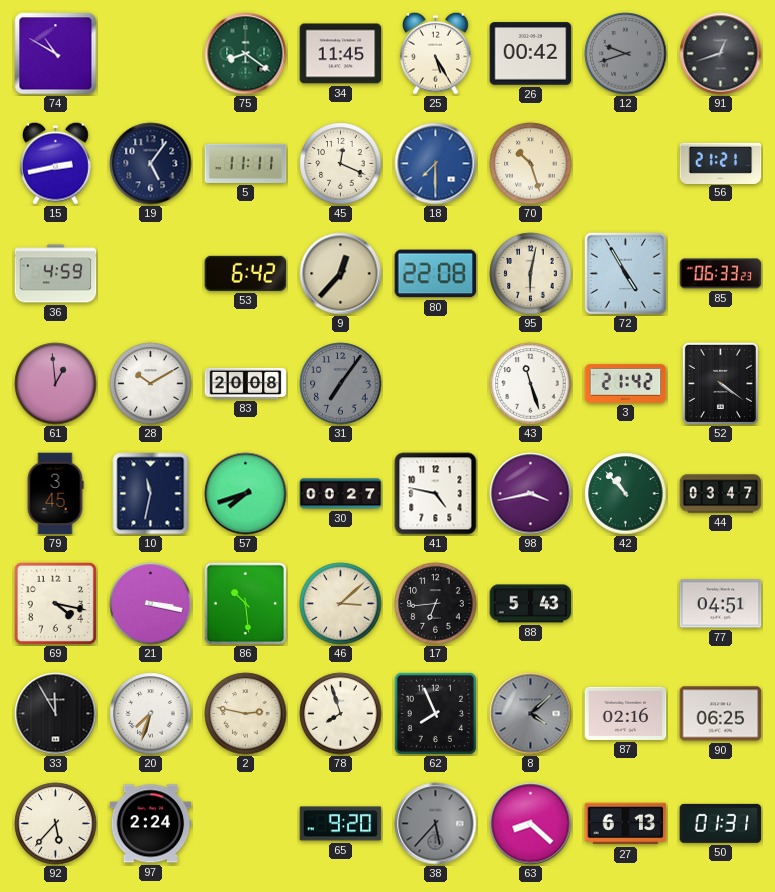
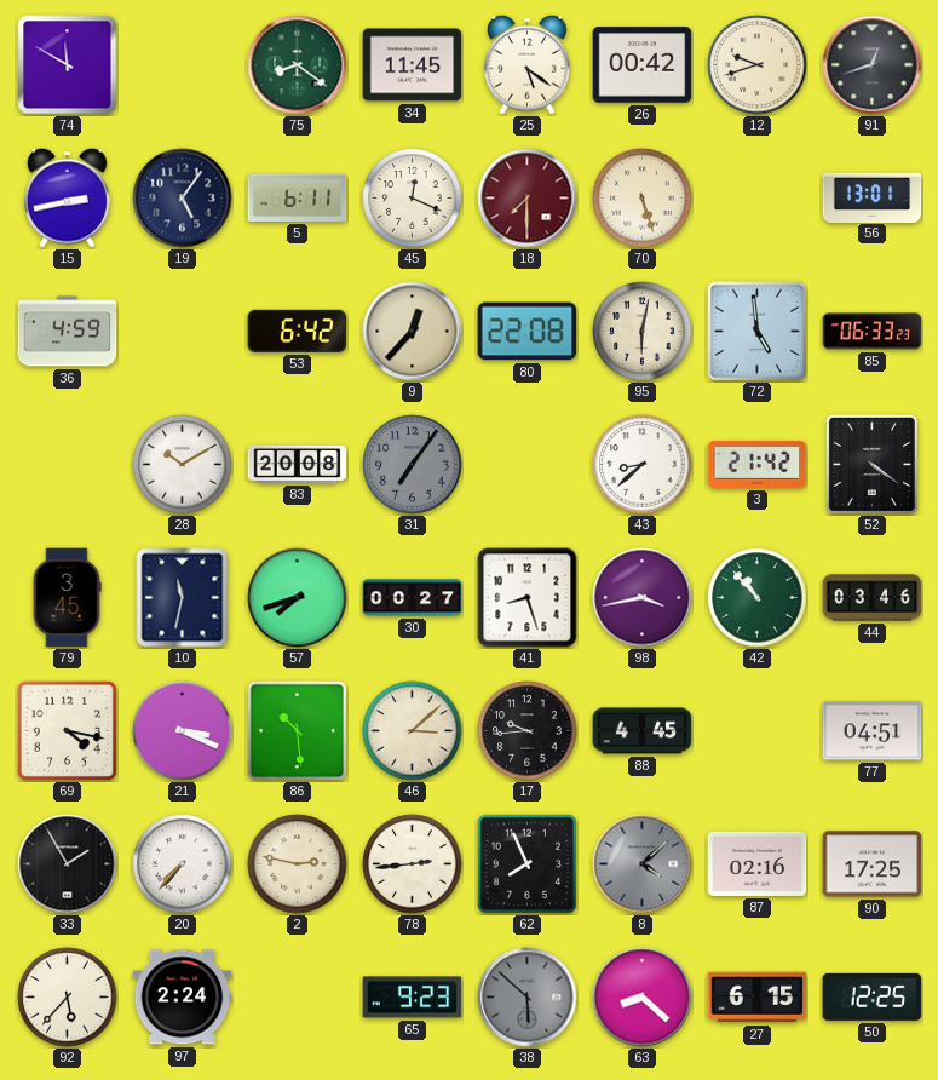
74: 10:50 -> 11:50
25: 5:25 -> 5:21
12 dial: grey -> cream
5: 11:11 -> 6:11
18 dial: blue -> burgundy
70: 10:27 -> 5:27
56: 21:21 -> 13:01
72: 4:55 -> 4:59
61: 12:59 -> none
43: 11:27 -> 8:38
41: 4:47 -> 8:27
44: 03:47 -> 03:46
21: 3:17 -> 3:19
17: 6:44 -> 9:44
88: 5:43 -> 4:45
33: 11:55 -> 1:55
20: 7:33 -> 7:37
78: 7:57 -> 2:44
90: 06:25 -> 17:25
65: 9:20 -> 9:23
38: 5:37 -> 5:52
27: 6:13 -> 6:15
50: 01:31 -> 12:25
